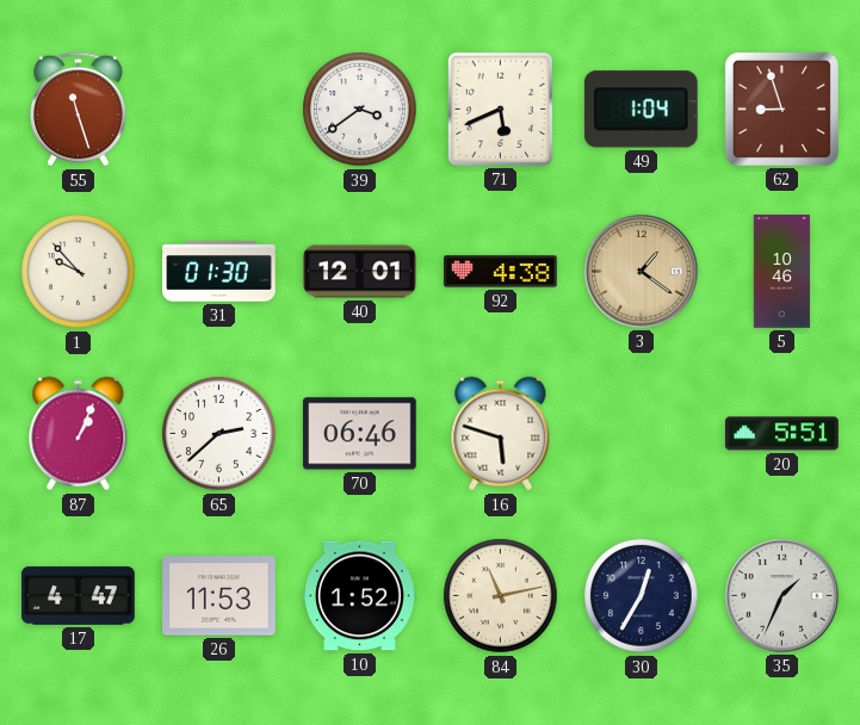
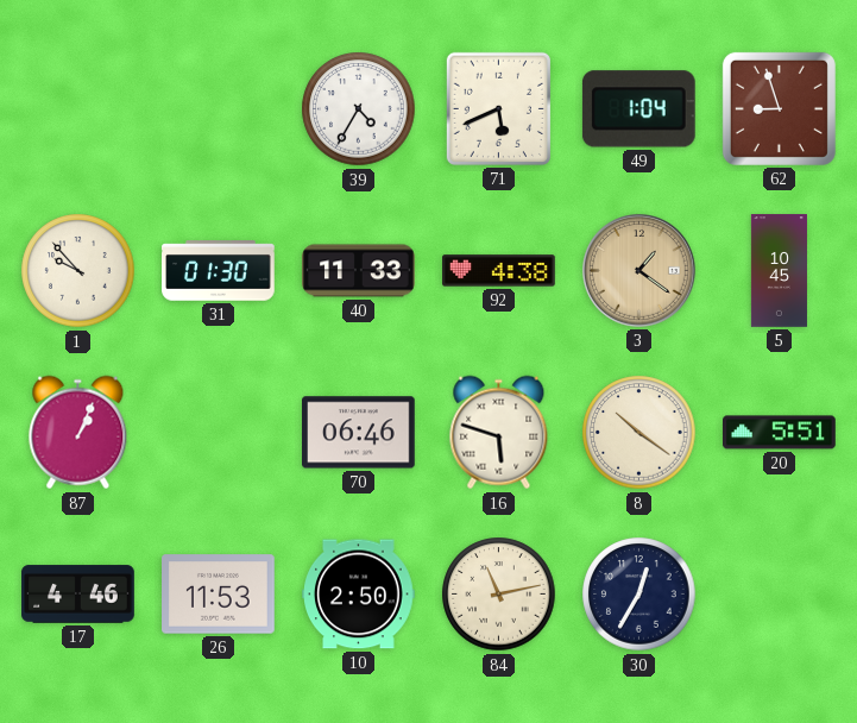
55: 11:27 -> none
39: 3:39 -> 4:35
40: 12:01 -> 11:33
5: 10:46 -> 10:45
65: 2:38 -> none
8: none -> 10:21
17: 4:47 -> 4:46
10: 1:52 -> 2:50
35: 1:34 -> none
